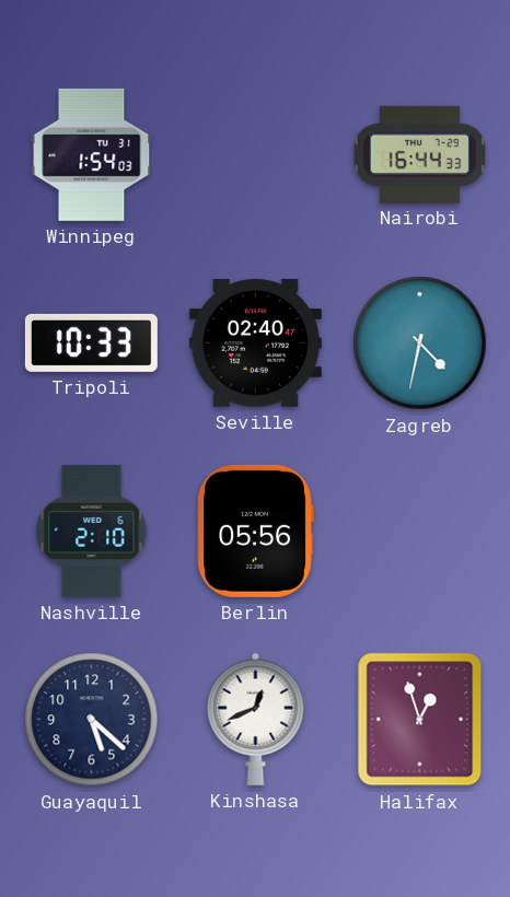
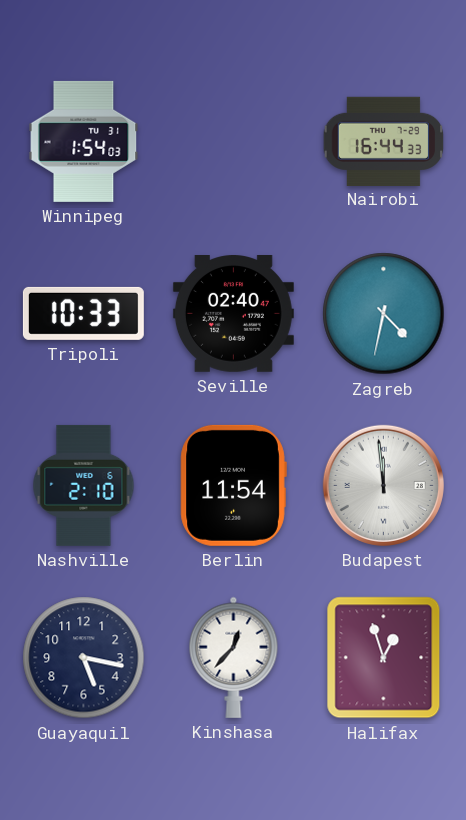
Berlin: 05:56 -> 11:54
Budapest: none -> 11:59
Guayaquil: 5:22 -> 5:17
Kinshasa: 12:41 -> 12:37
